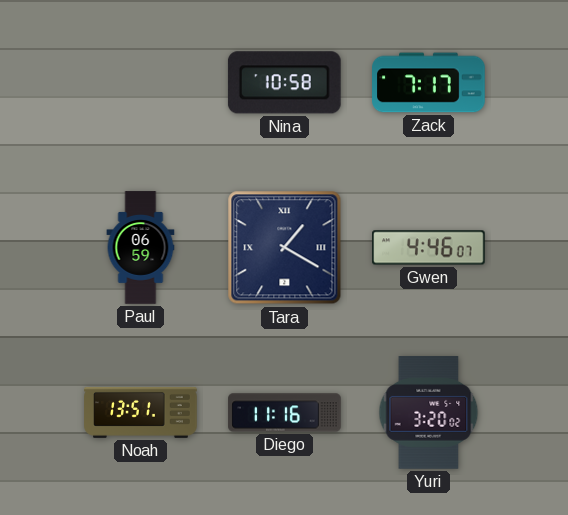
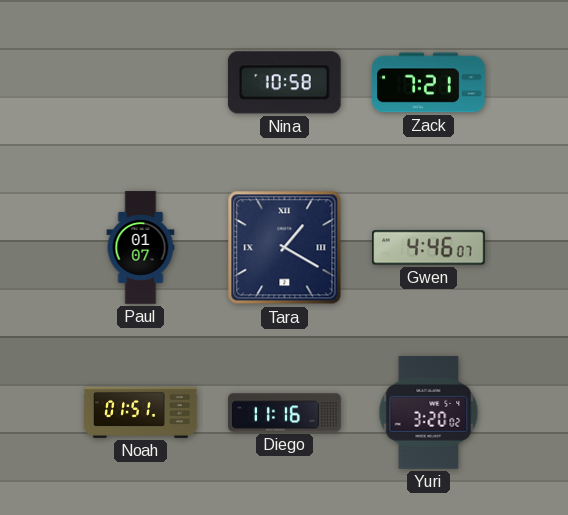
Zack: 7:17 -> 7:21
Paul: 06:59 -> 01:07
Noah: 13:51 -> 01:51
